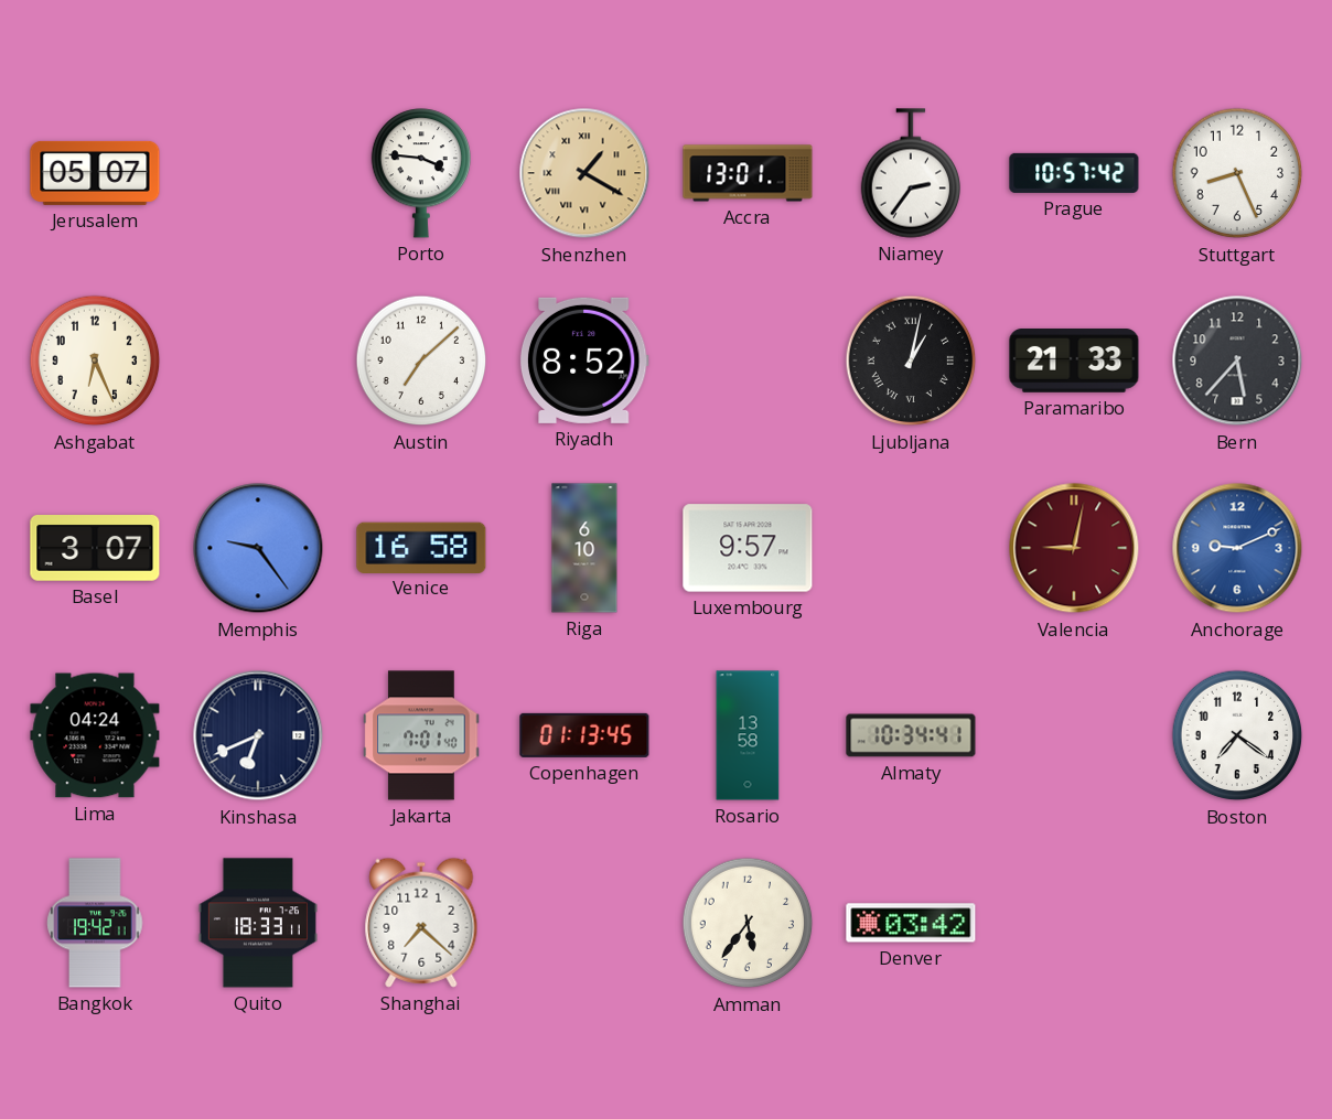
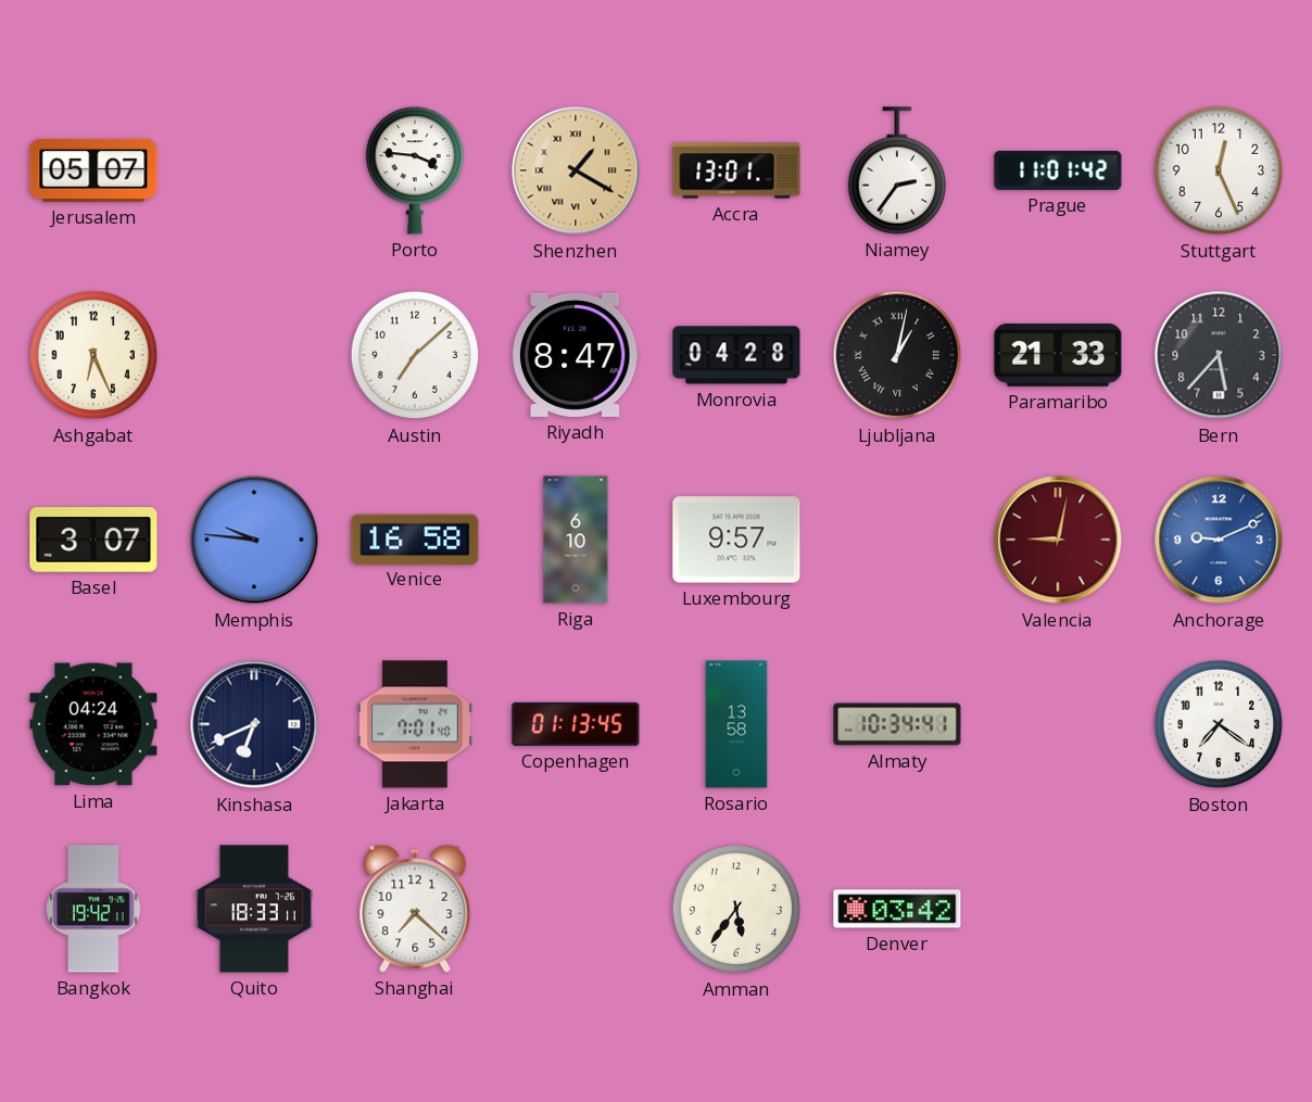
Prague: 10:57 -> 11:01
Stuttgart: 8:26 -> 12:26
Riyadh: 8:52 -> 8:47
Monrovia: none -> 04:28
Memphis: 9:24 -> 9:46
